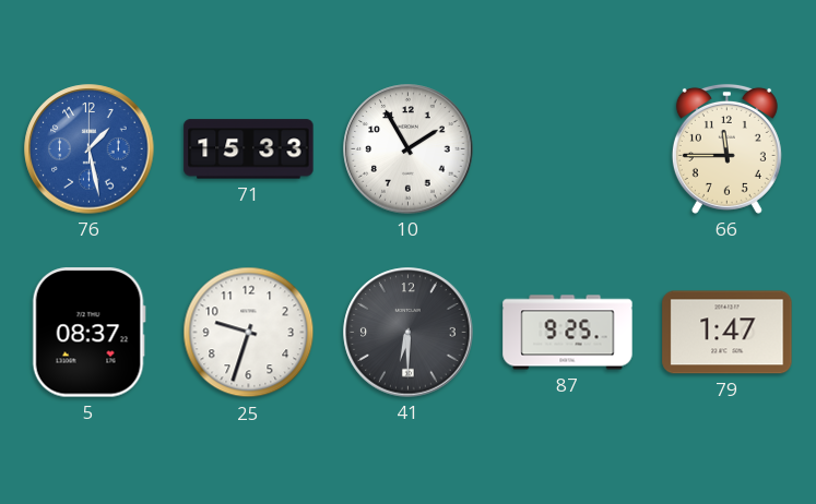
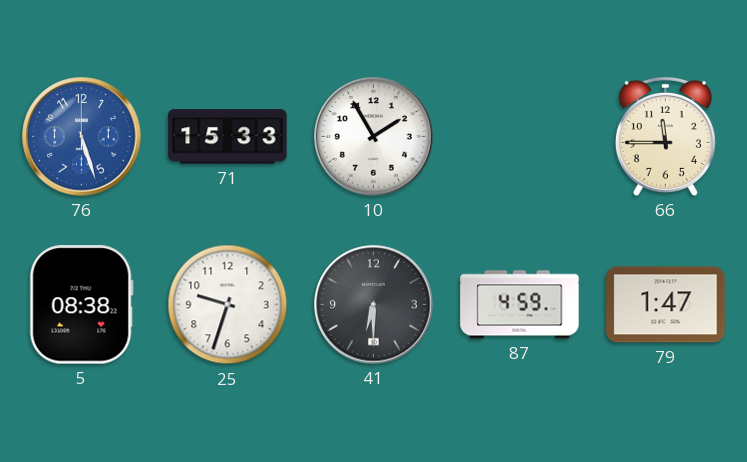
76: 1:28 -> 5:27
5: 08:37 -> 08:38
87: 9:25 -> 4:59
